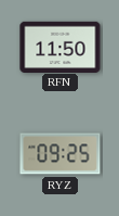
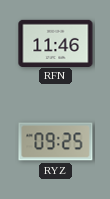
RFN: 11:50 -> 11:46
